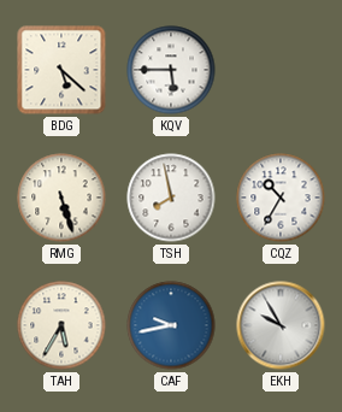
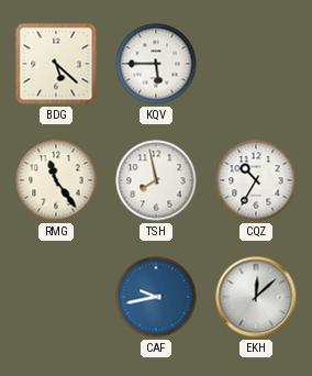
RMG: 5:27 -> 11:24
TAH: 5:35 -> none
EKH: 9:55 -> 12:08
